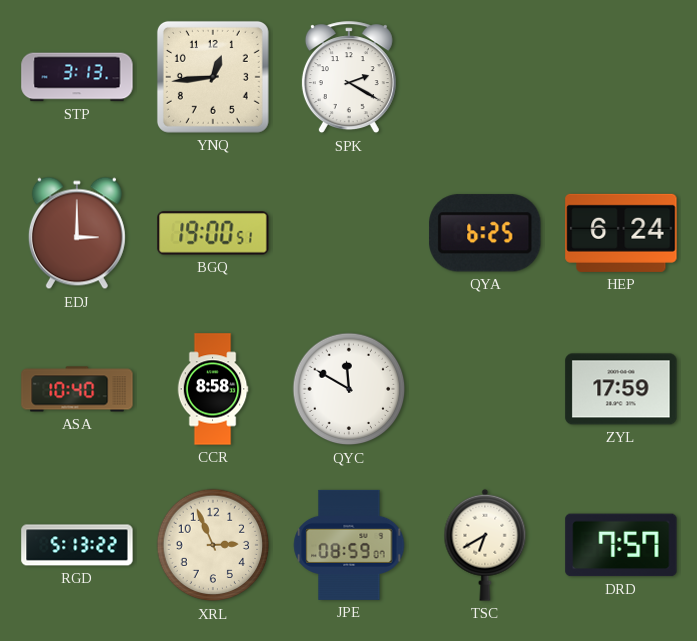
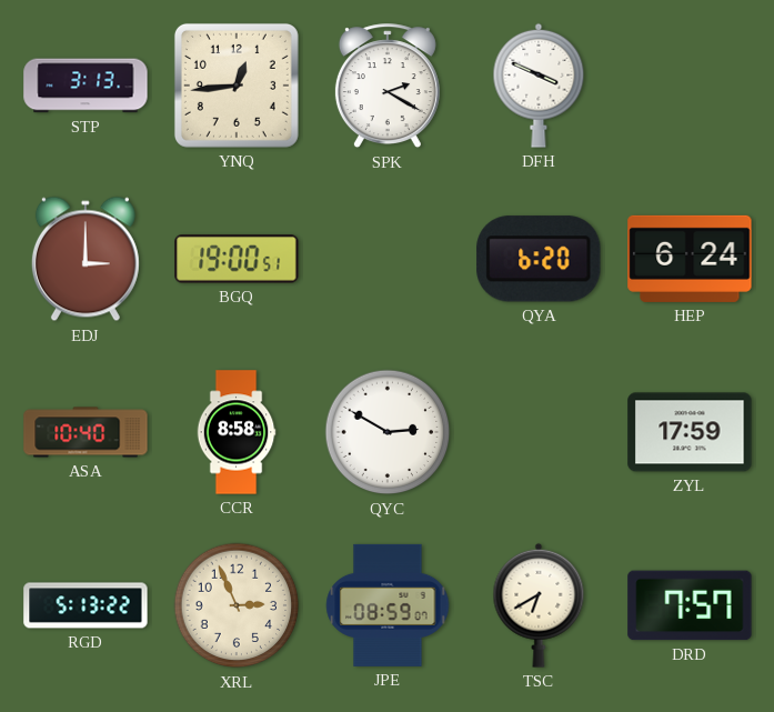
DFH: none -> 3:49
QYA: 6:25 -> 6:20
QYC: 11:50 -> 2:50
